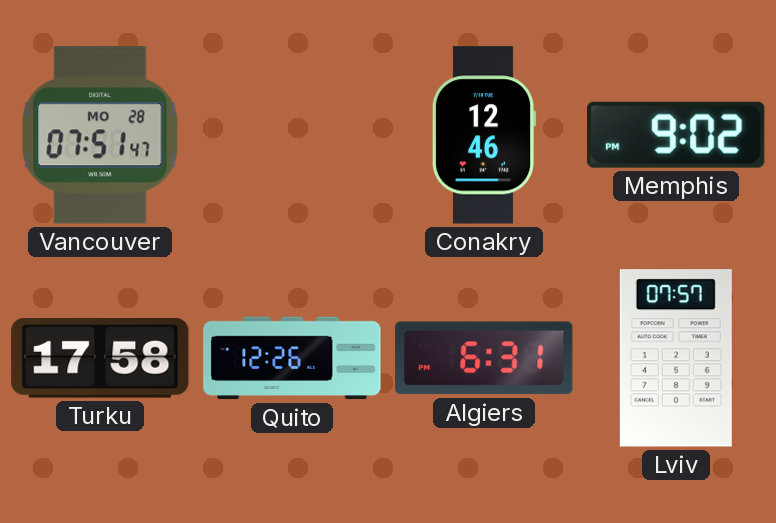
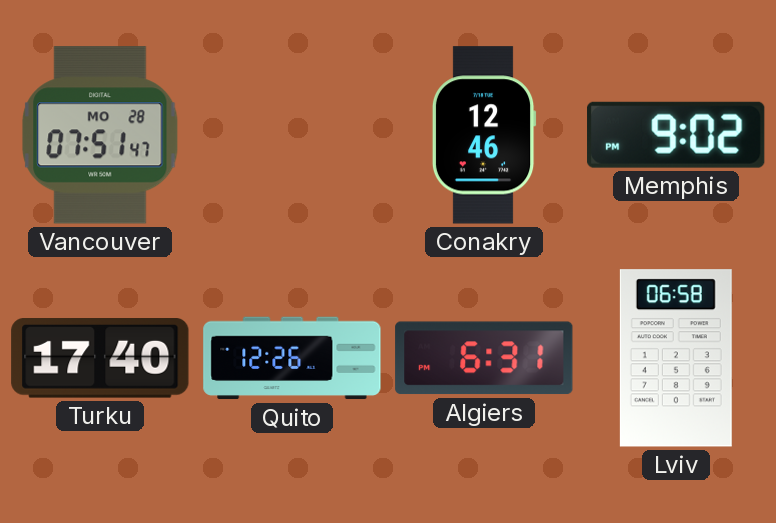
Turku: 17:58 -> 17:40
Lviv: 07:57 -> 06:58
